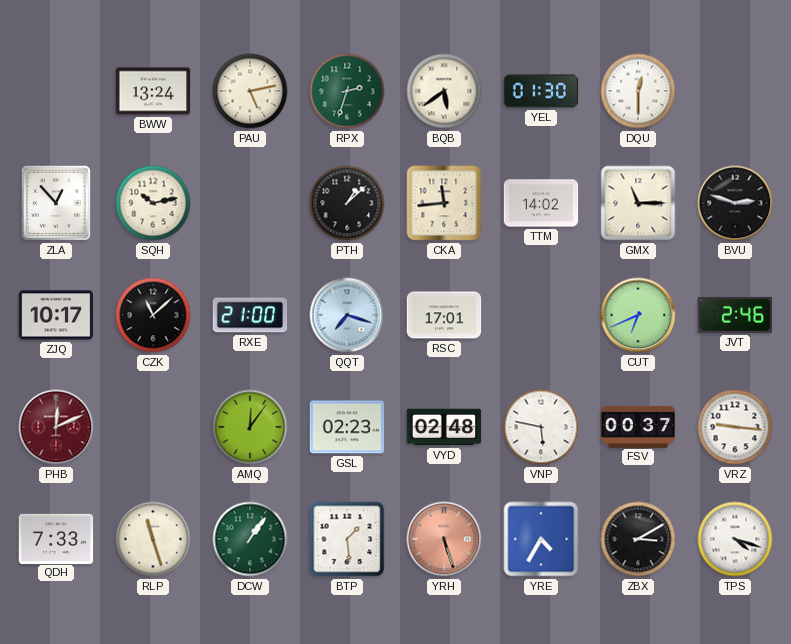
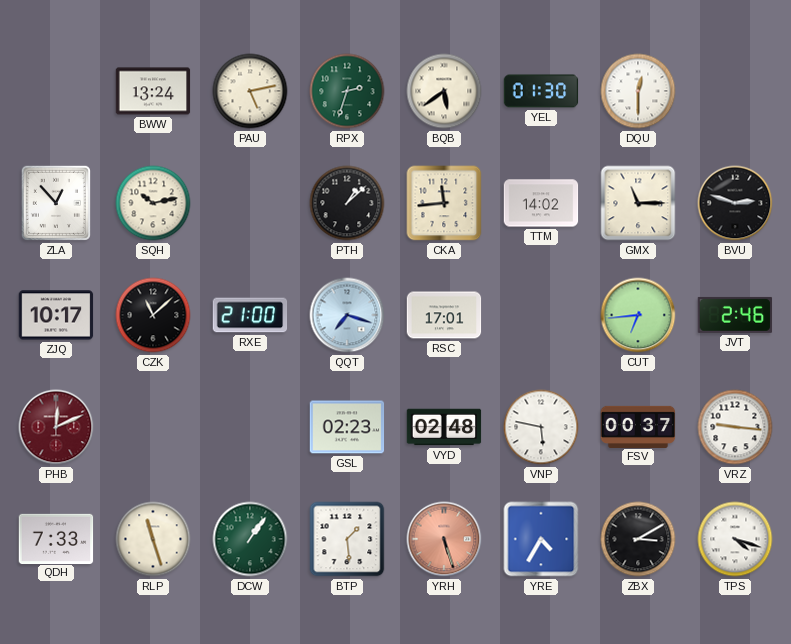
CUT: 6:41 -> 6:44
AMQ: 12:06 -> none
